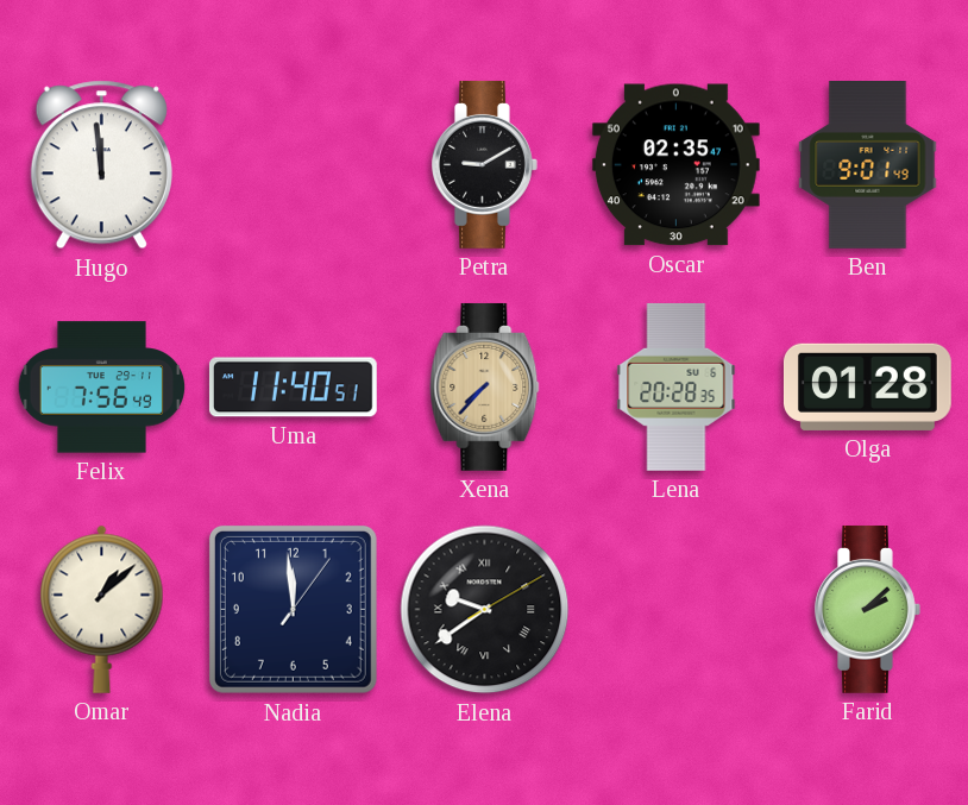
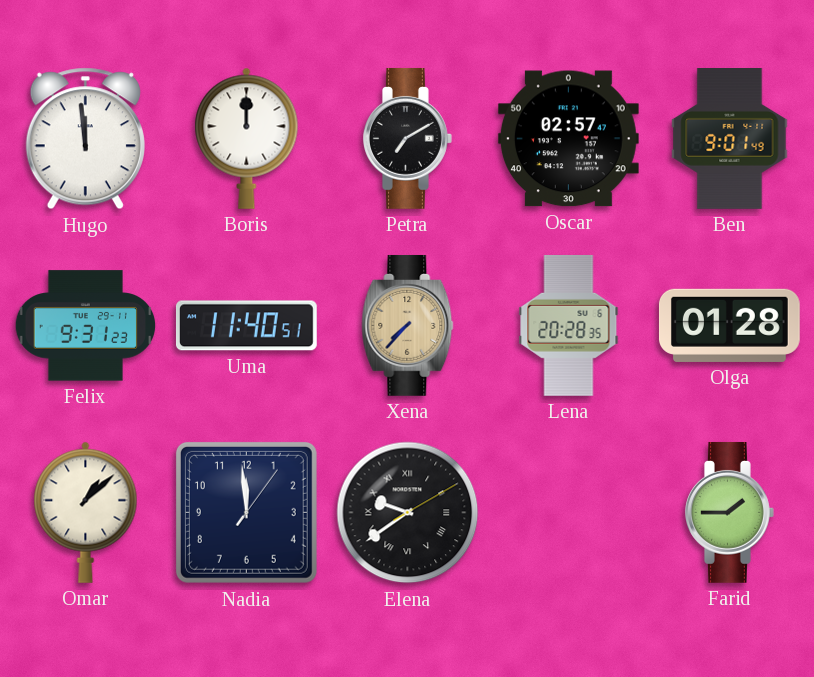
Boris: none -> 12:00
Petra: 9:10 -> 7:10
Oscar: 02:35 -> 02:57
Felix: 7:56 -> 9:31
Farid: 2:08 -> 1:45
